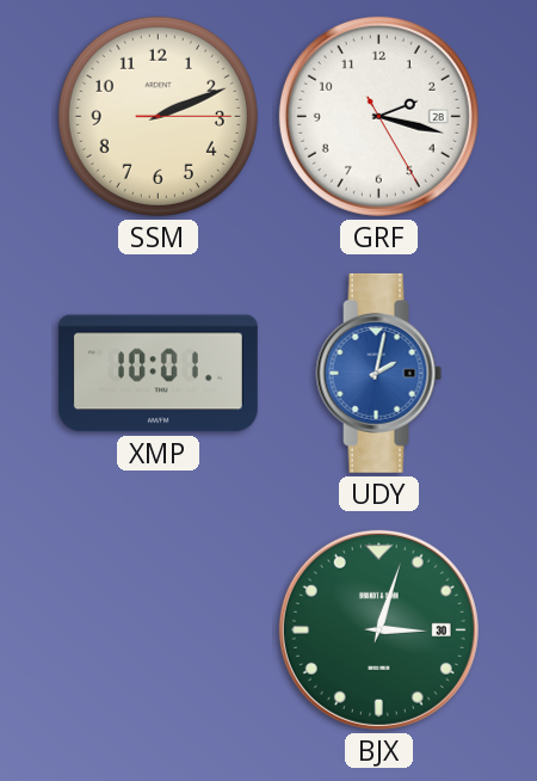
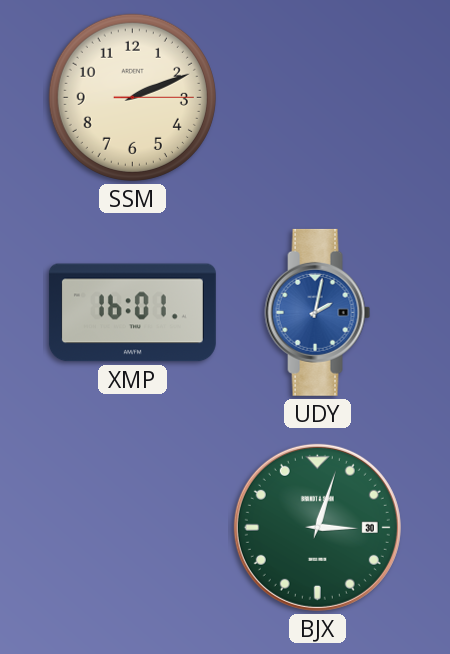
GRF: 2:17 -> none
XMP: 10:01 -> 16:01
